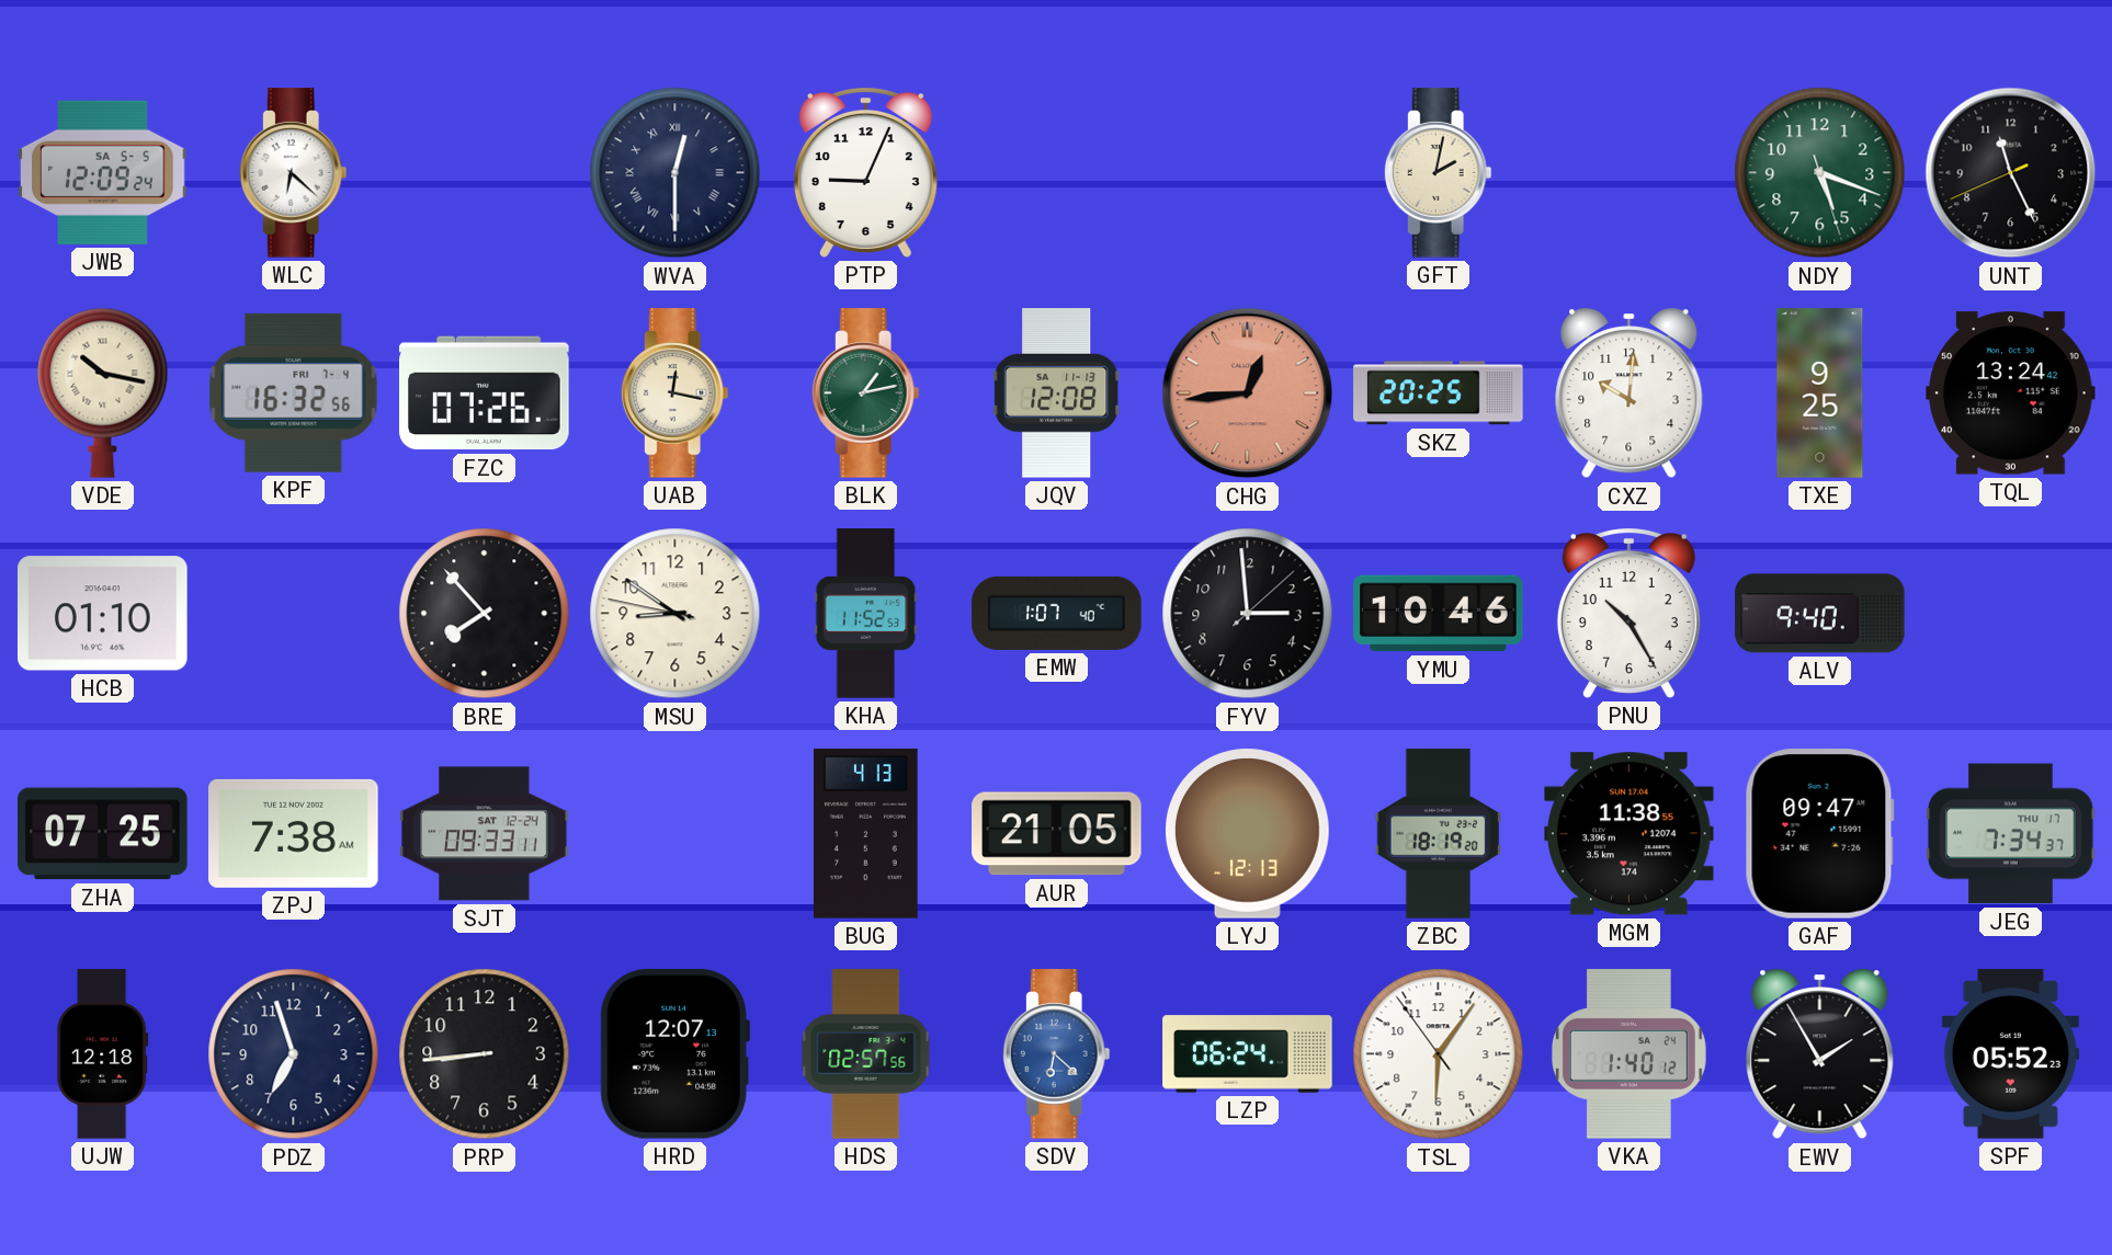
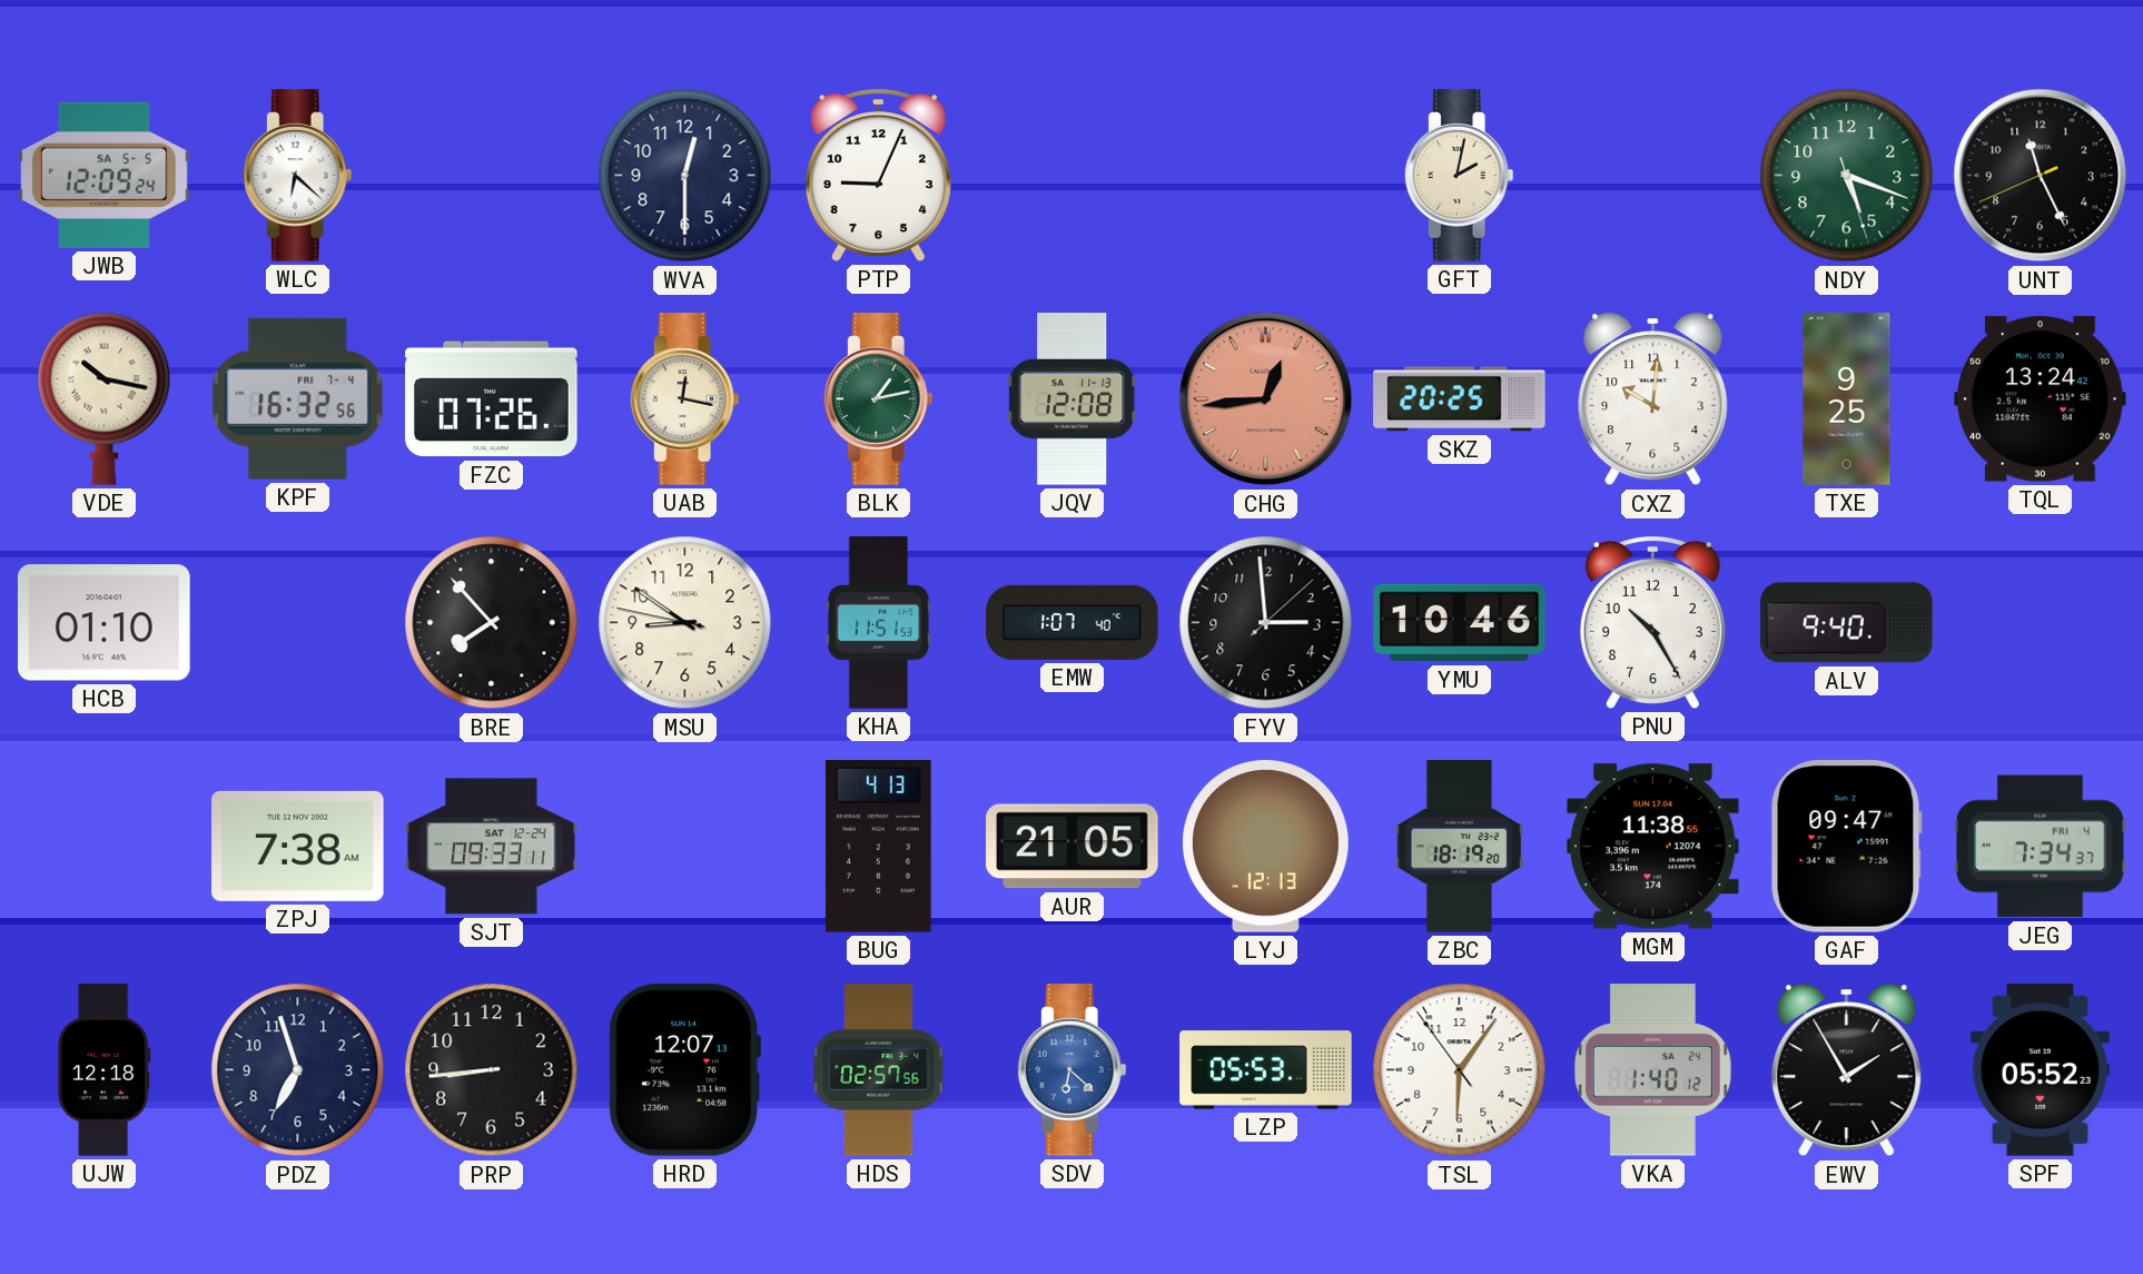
WVA numerals: Roman -> Arabic
KHA: 11:52 -> 11:51
ZHA: 07:25 -> none
JEG date: THU 17 -> FRI 4
LZP: 06:24 -> 05:53
